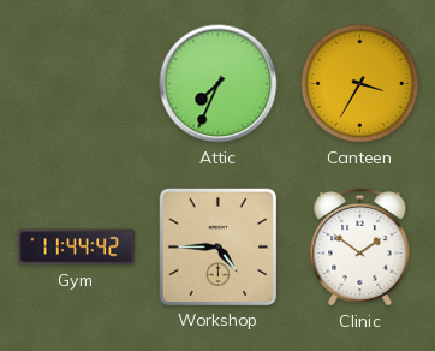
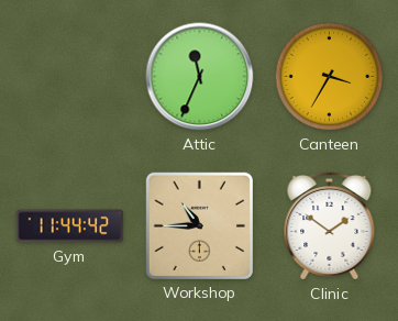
Attic: 7:34 -> 11:34
Workshop: 4:45 -> 10:45
